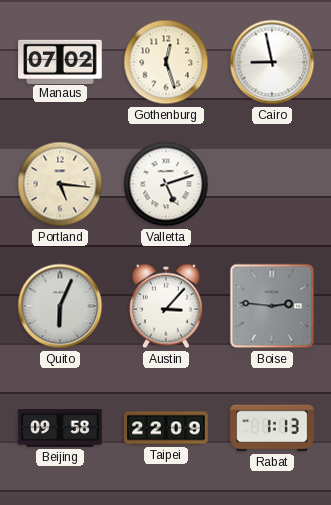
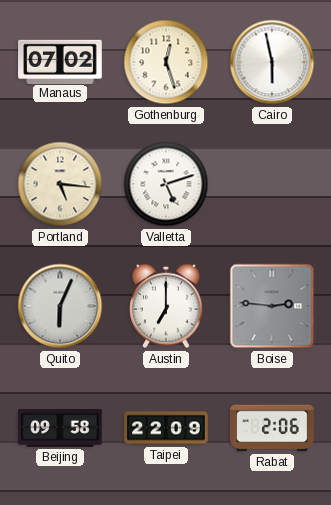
Cairo: 8:58 -> 5:58
Austin: 3:07 -> 7:00
Rabat: 1:13 -> 2:06
